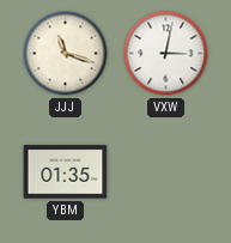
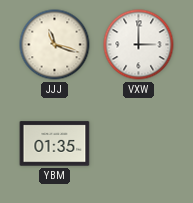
VXW: 3:02 -> 3:00
